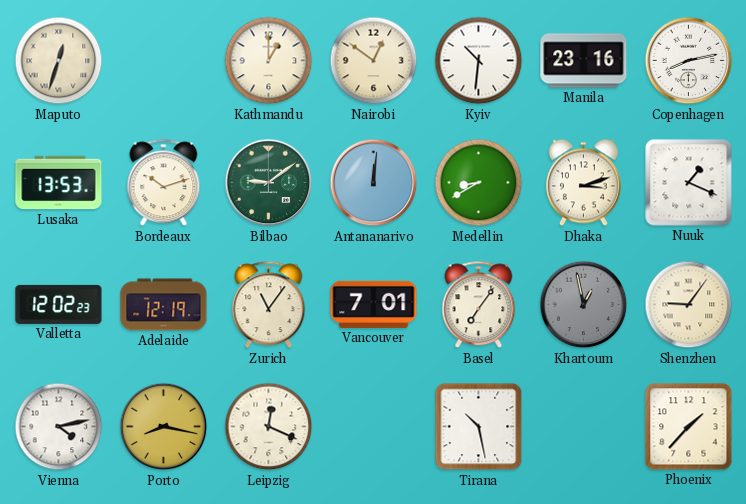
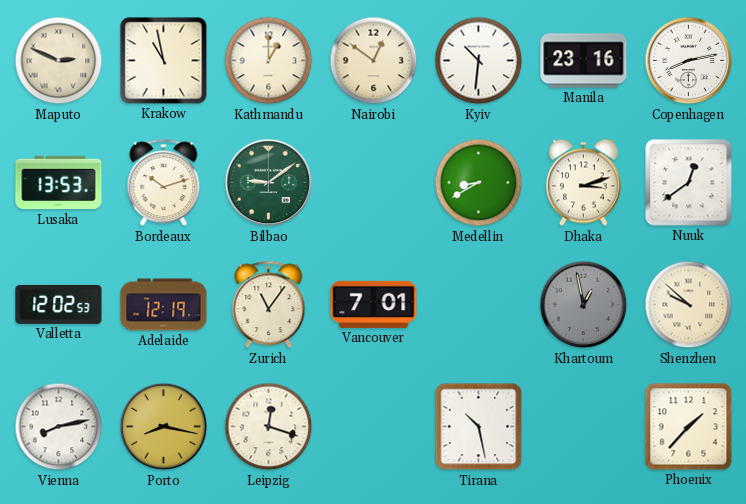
Maputo: 12:33 -> 2:49
Krakow: none -> 10:58
Antananarivo: 12:01 -> none
Nuuk: 1:19 -> 12:39
Valletta: 12:02:23 -> 12:02:53
Basel: 7:06 -> none
Shenzhen: 9:06 -> 9:52
Vienna: 4:13 -> 8:13
Leipzig: 12:19 -> 12:18
